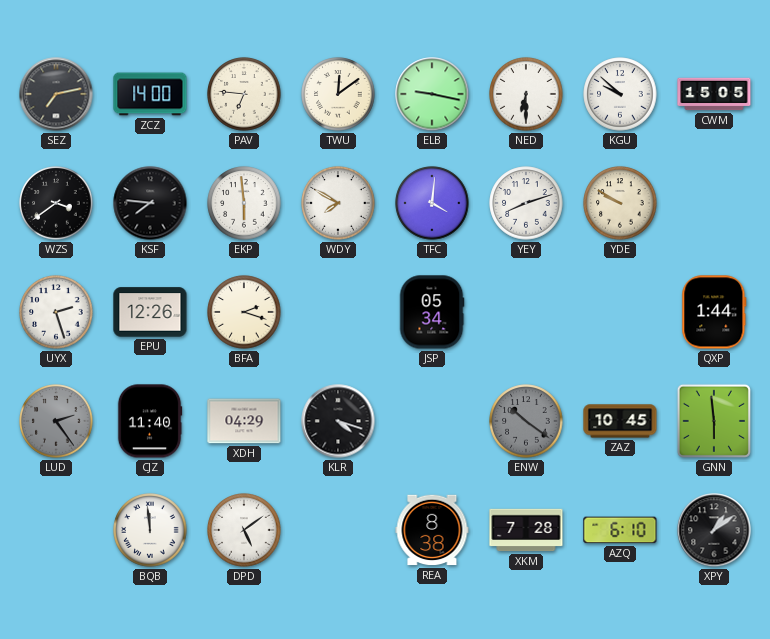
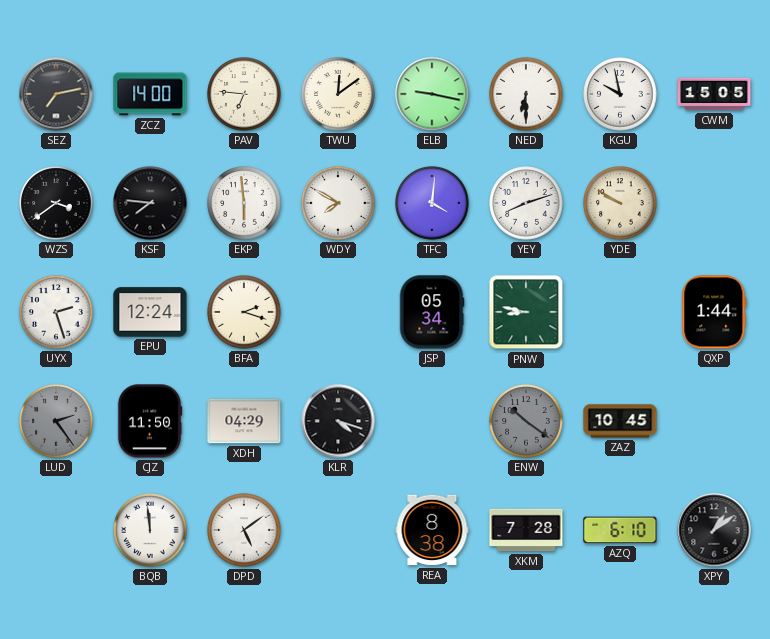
KGU: 9:52 -> 9:58
EPU: 12:26 -> 12:24
PNW: none -> 8:47
CJZ: 11:40 -> 11:50
GNN: 5:59 -> none
